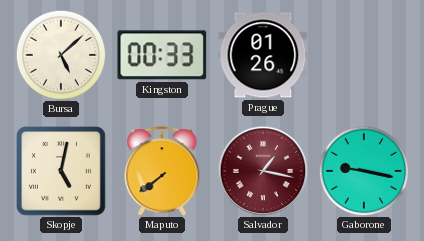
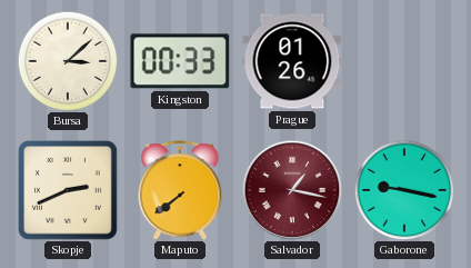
Bursa: 5:08 -> 3:08
Skopje: 5:02 -> 2:41
